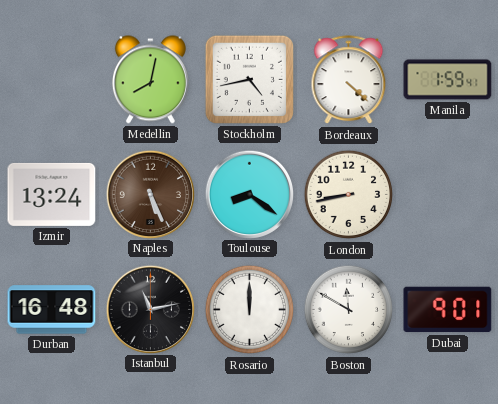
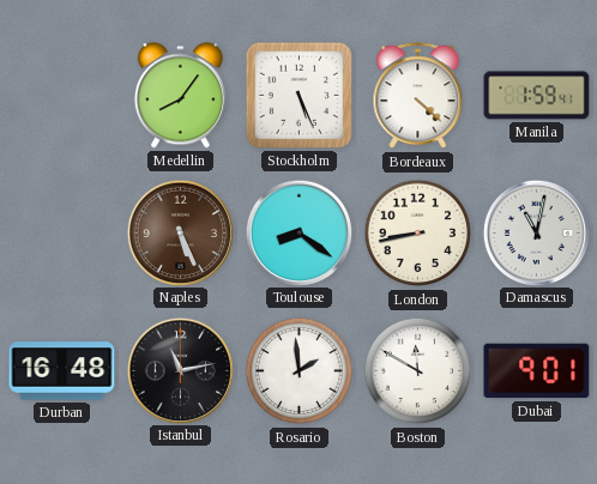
Medellin: 8:02 -> 8:06
Stockholm: 4:43 -> 5:26
Izmir: 13:24 -> none
Damascus: none -> 11:02
Rosario: 12:00 -> 1:59
